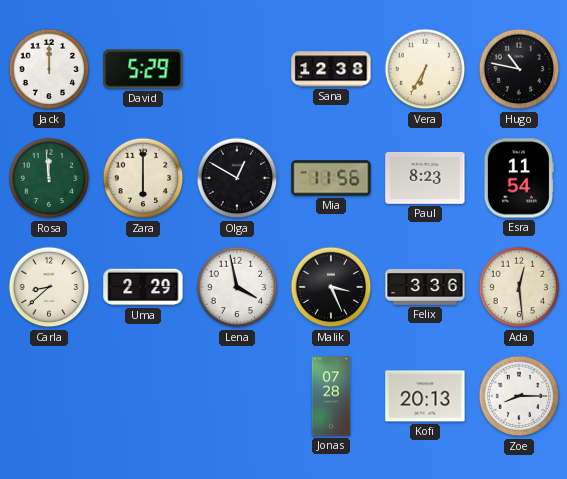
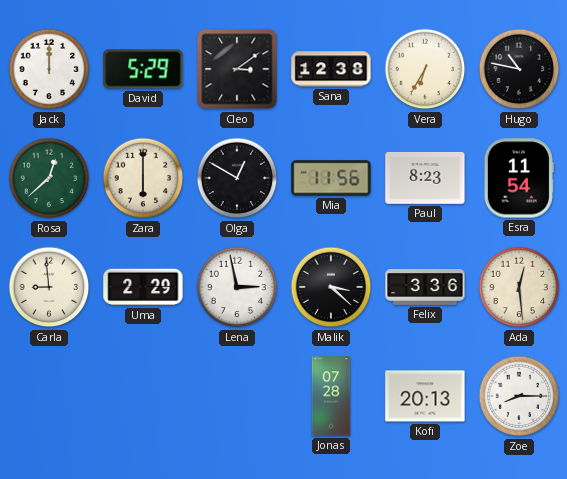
Cleo: none -> 3:09
Rosa: 11:59 -> 12:38
Carla: 8:38 -> 8:59
Lena: 3:58 -> 2:58
Malik: 3:26 -> 3:22
